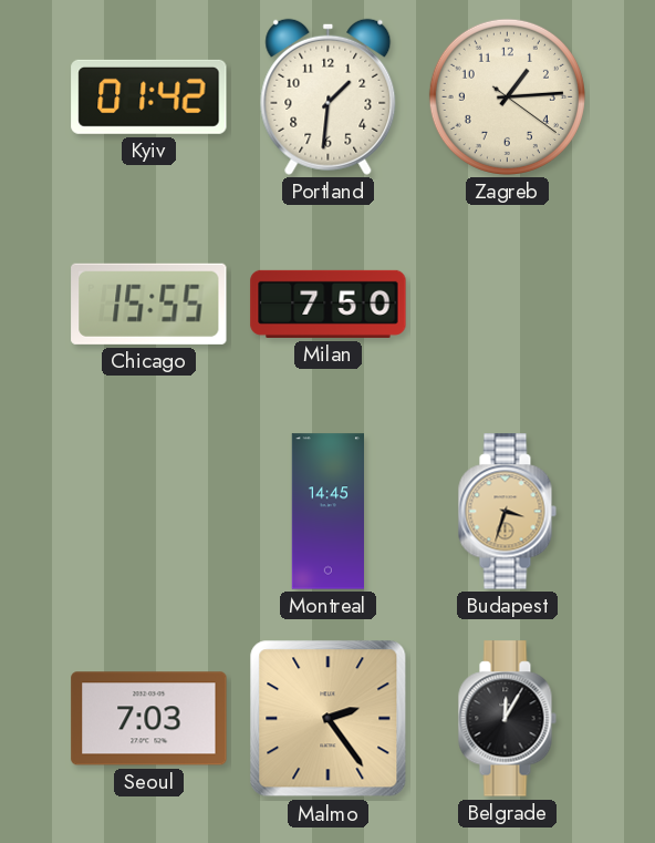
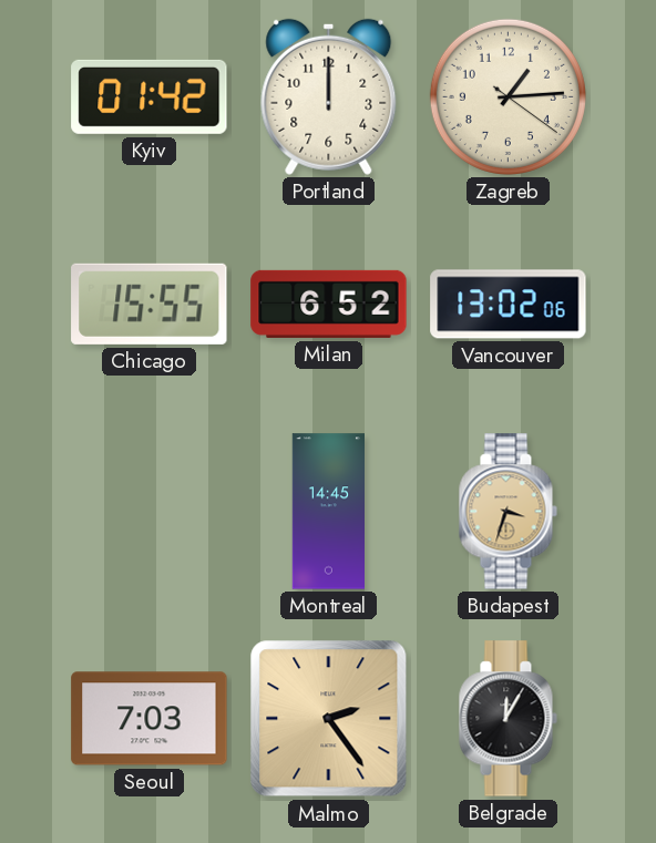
Portland: 1:31 -> 12:00
Milan: 7:50 -> 6:52
Vancouver: none -> 13:02
